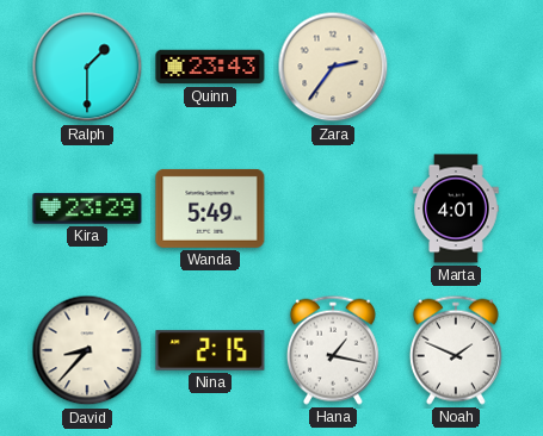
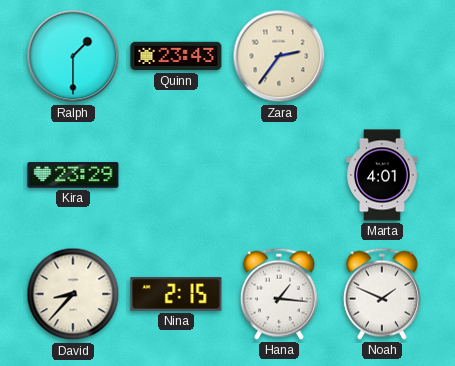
Wanda: 5:49 -> none
Hana: 1:17 -> 1:16
